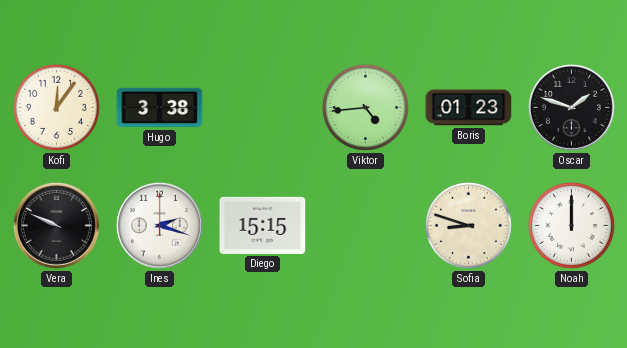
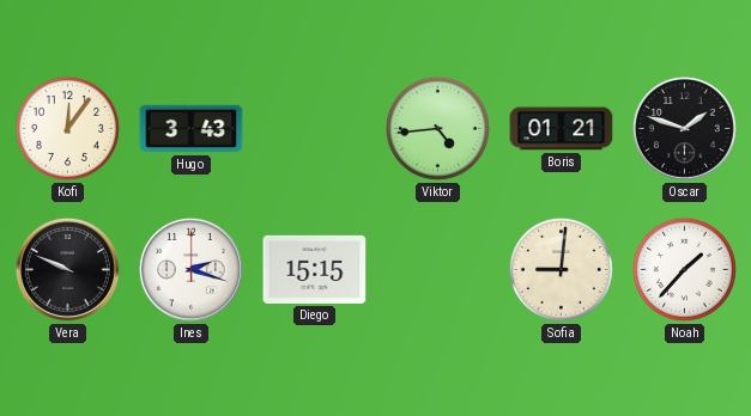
Hugo: 3:38 -> 3:43
Boris: 01:23 -> 01:21
Sofia: 8:48 -> 9:01
Noah: 12:00 -> 1:37
